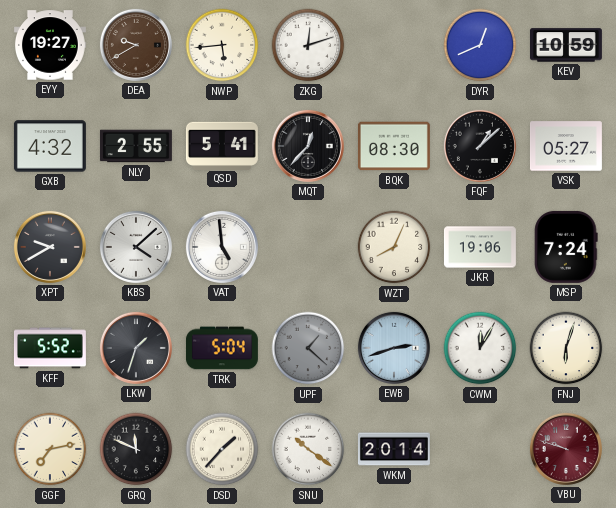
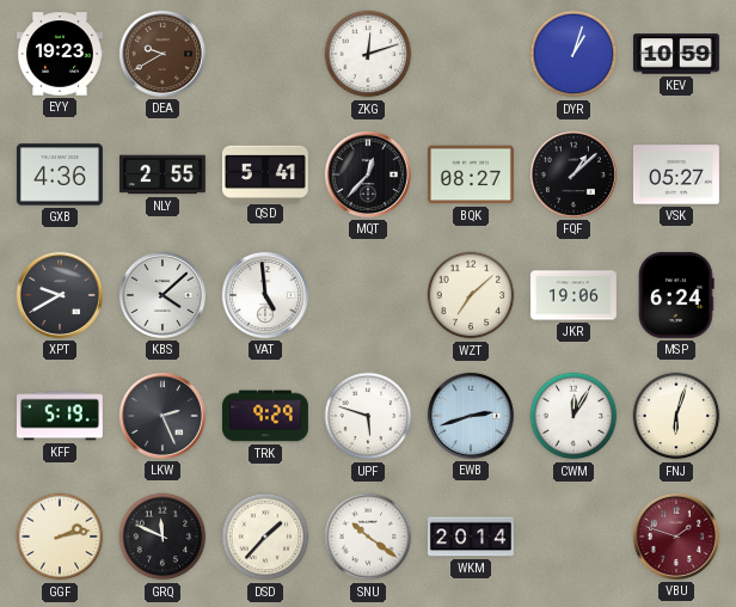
EYY: 19:27 -> 19:23
NWP: 5:44 -> none
DYR: 12:41 -> 1:03
GXB: 4:32 -> 4:36
BQK: 08:30 -> 08:27
WZT: 8:04 -> 7:08
MSP: 7:24 -> 6:24
KFF: 5:52 -> 5:19
LKW: 1:33 -> 2:26
TRK: 5:04 -> 9:29
UPF: 1:22 -> 5:48
UPF dial: grey -> white
GGF: 7:13 -> 2:13
VBU: 9:48 -> 1:48
